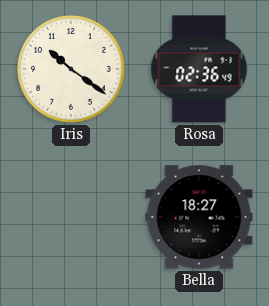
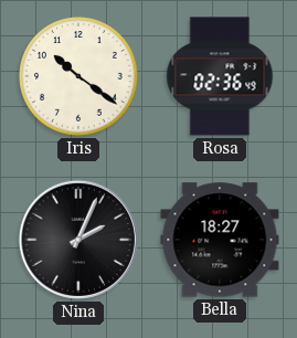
Nina: none -> 2:04
